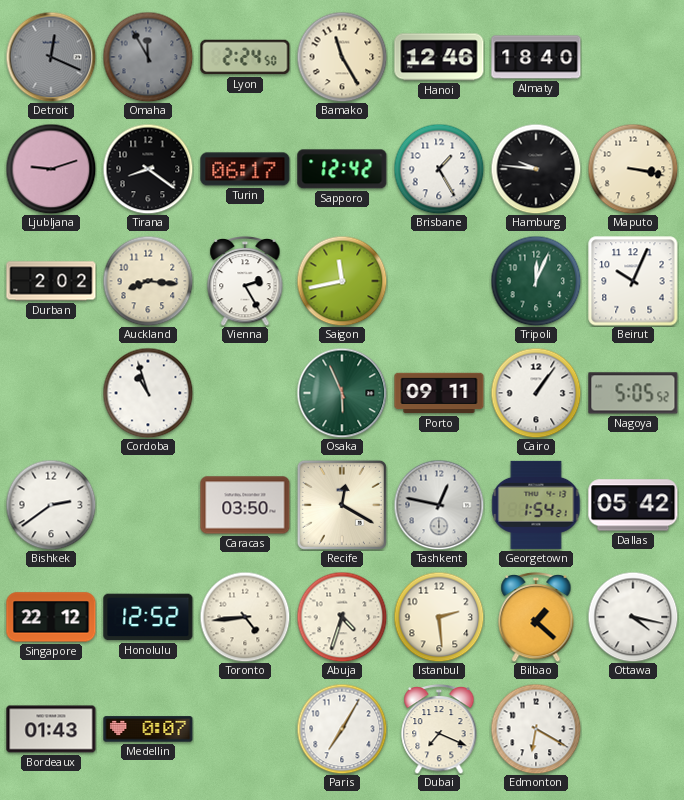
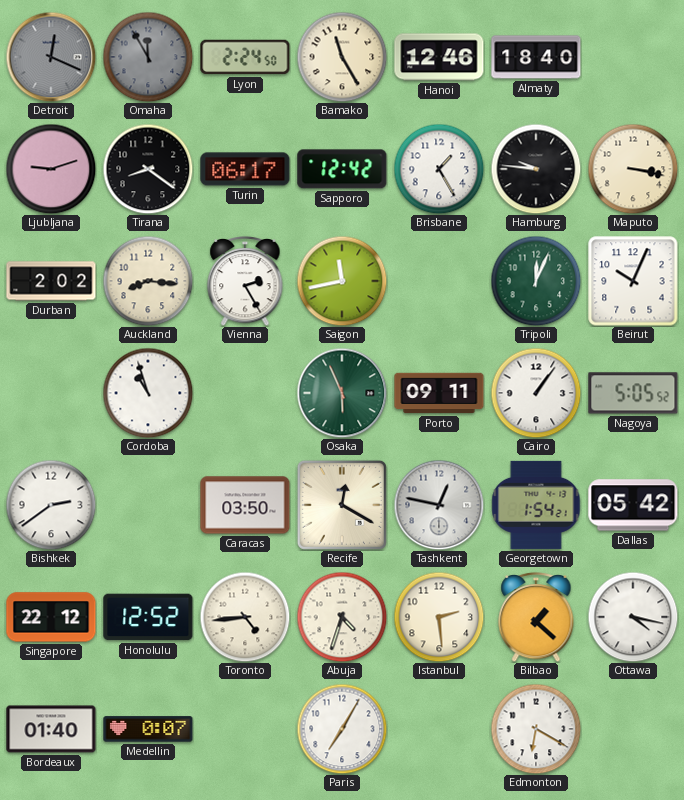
Bordeaux: 01:43 -> 01:40
Dubai: 7:19 -> none
